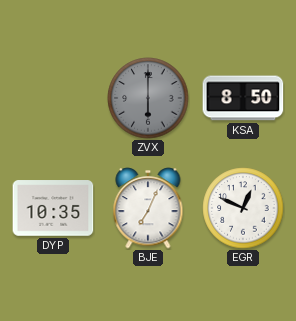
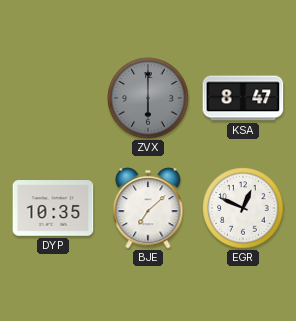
KSA: 8:50 -> 8:47
BJE: 7:04 -> 7:08
